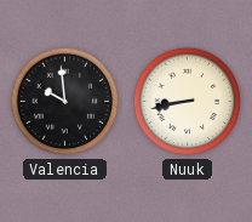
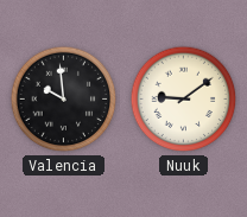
Nuuk: 8:43 -> 9:09
